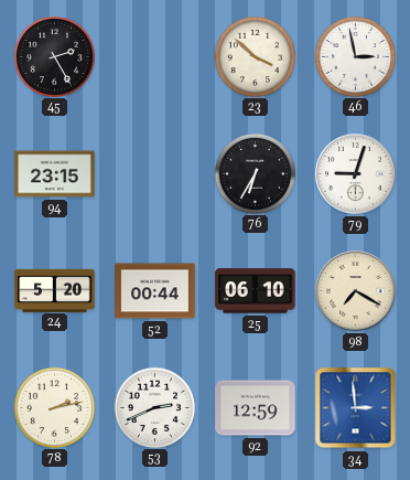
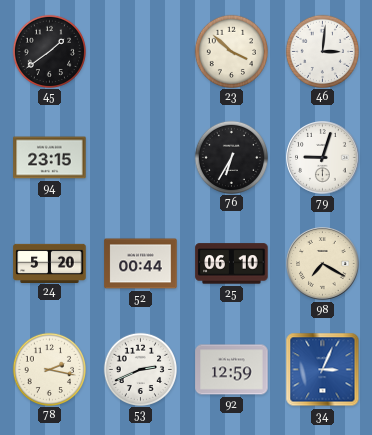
45: 2:25 -> 1:39
46: 2:58 -> 3:01
78: 2:13 -> 2:17
34: 2:59 -> 3:04
